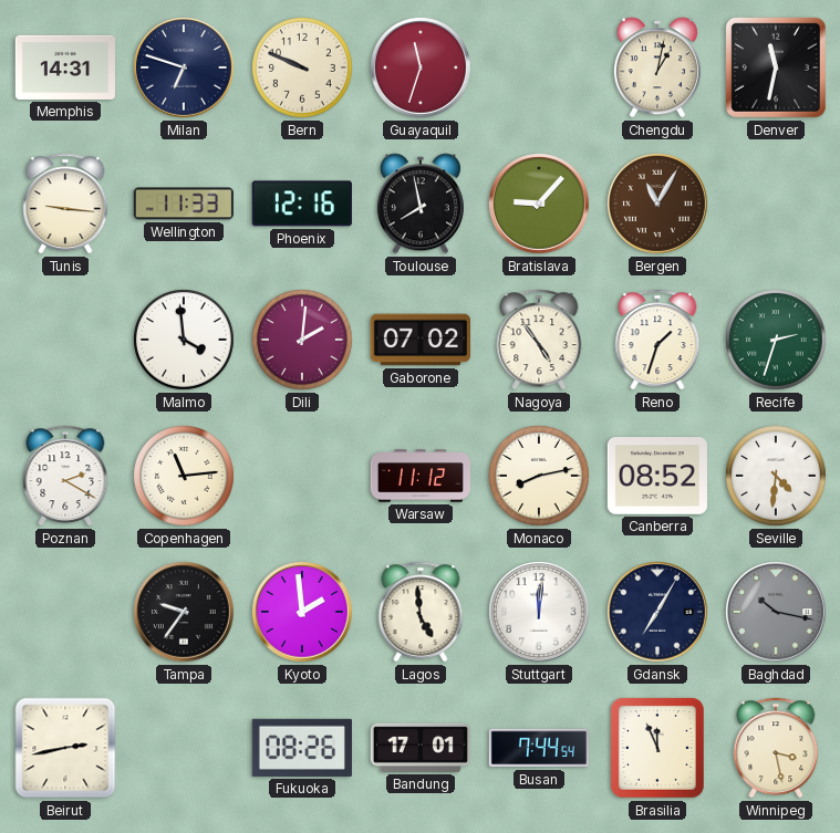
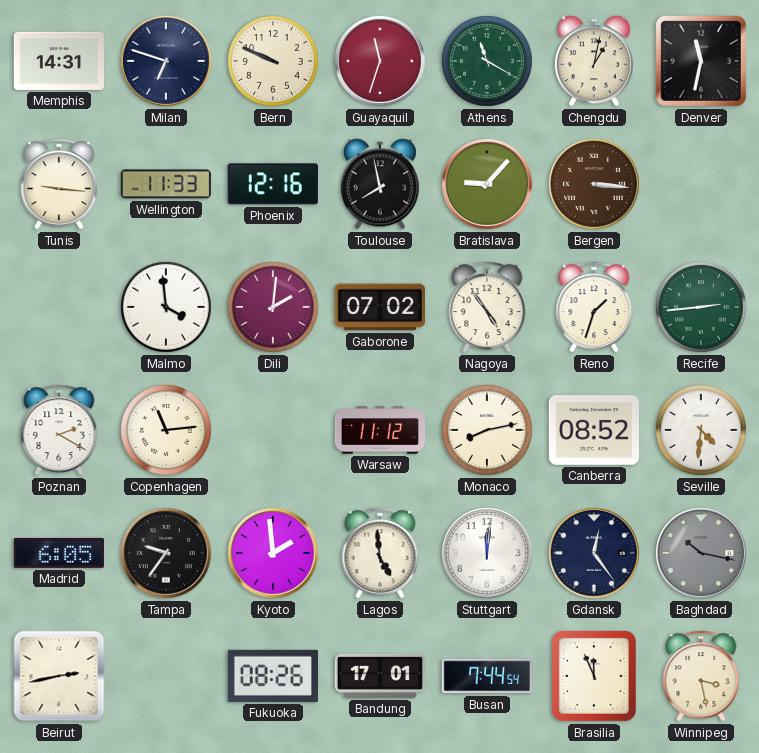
Athens: none -> 11:20
Bergen: 11:05 -> 3:16
Recife: 2:33 -> 2:44
Madrid: none -> 6:05
Gdansk: 7:05 -> 12:24
